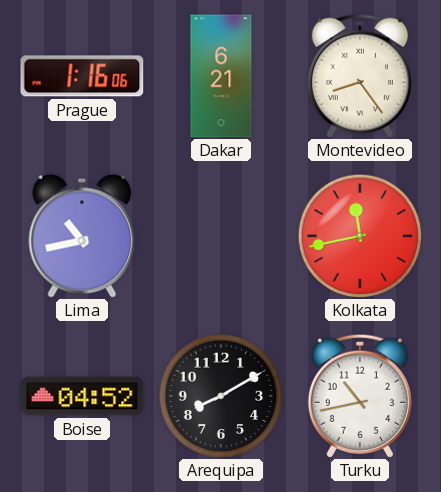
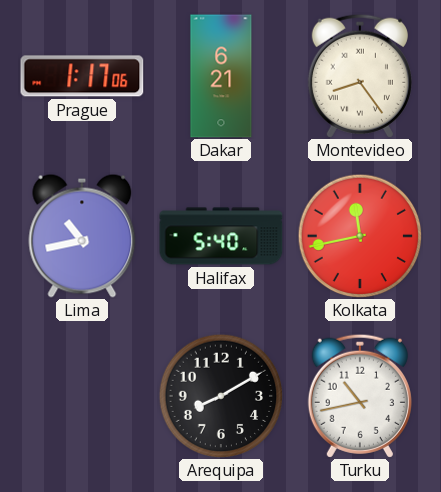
Prague: 1:16 -> 1:17
Halifax: none -> 5:40
Boise: 04:52 -> none
